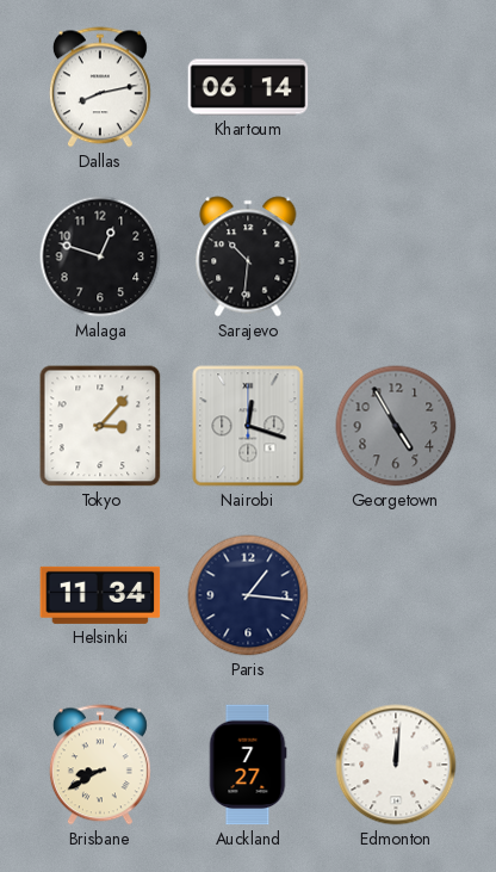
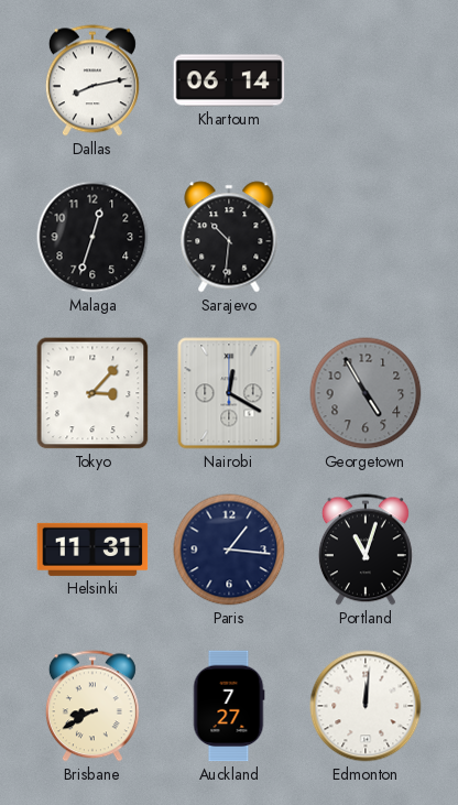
Malaga: 12:48 -> 12:33
Nairobi: 12:18 -> 12:20
Helsinki: 11:34 -> 11:31
Portland: none -> 11:03
